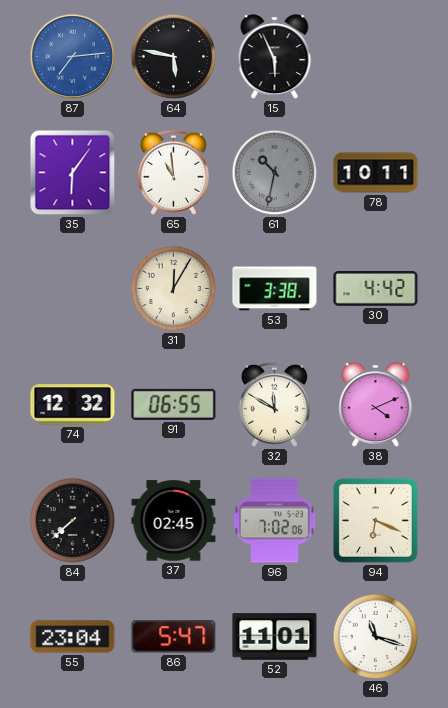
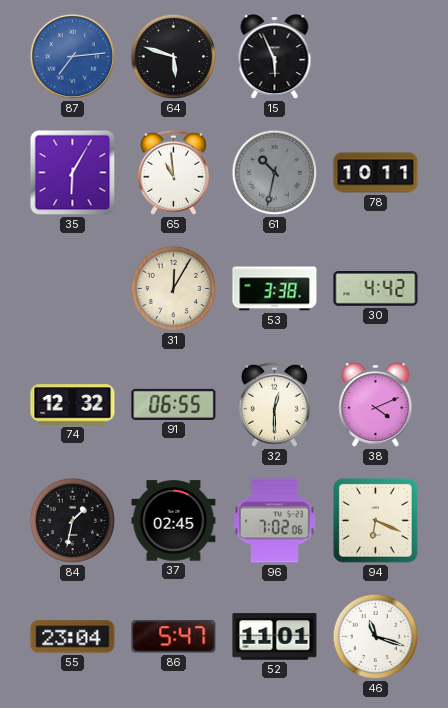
64: 5:47 -> 5:48
35: 6:06 -> 6:05
32: 11:50 -> 12:30
84: 7:38 -> 1:32
